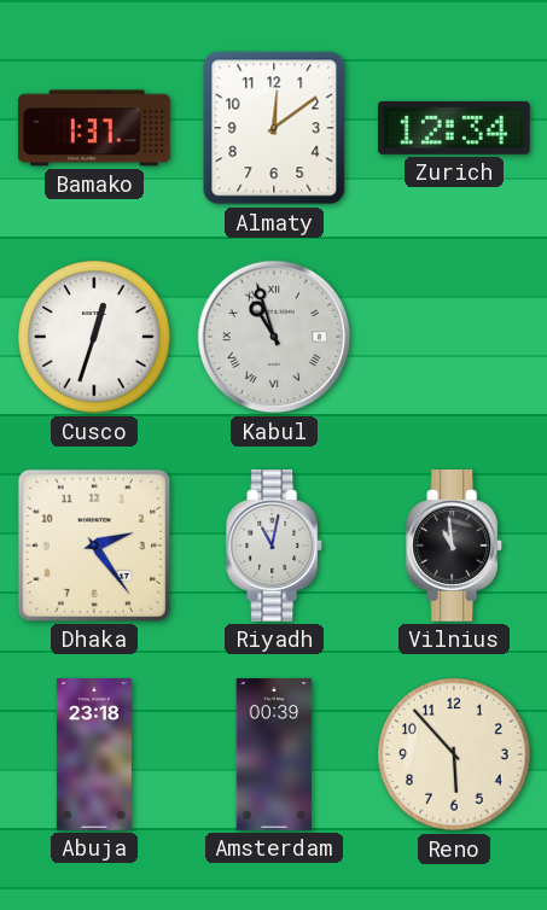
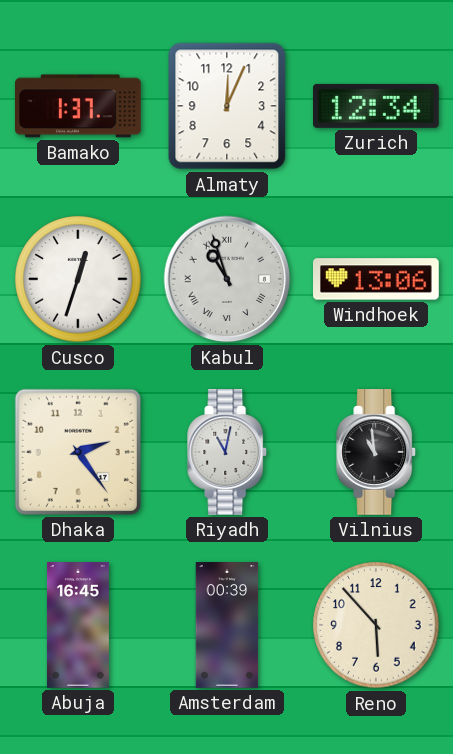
Almaty: 12:09 -> 12:04
Windhoek: none -> 13:06
Abuja: 23:18 -> 16:45
